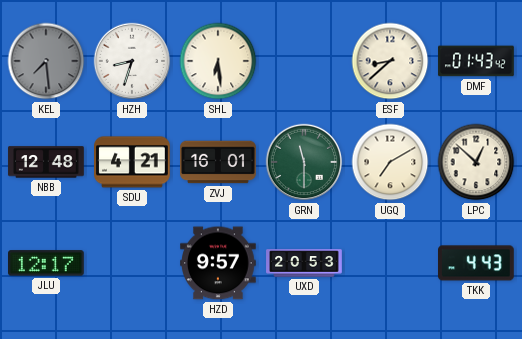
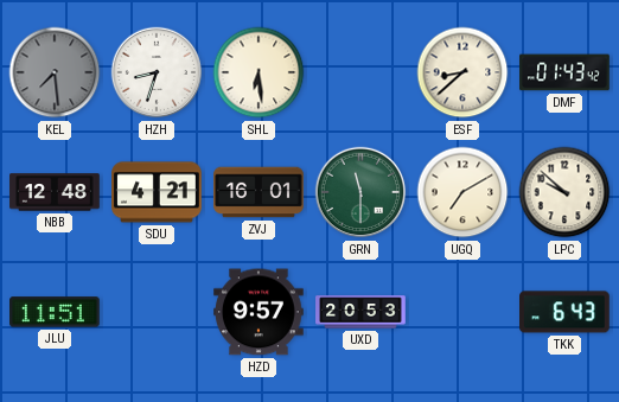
LPC: 12:52 -> 9:52
JLU: 12:17 -> 11:51
TKK: 4:43 -> 6:43
